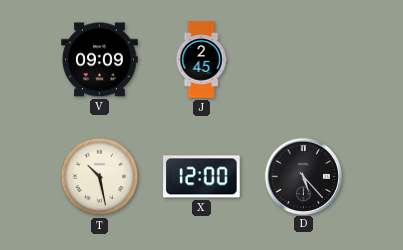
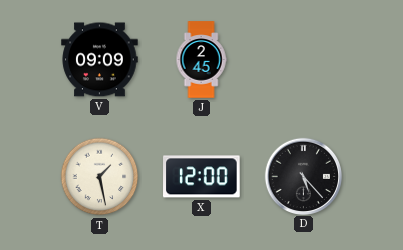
T: 10:28 -> 1:28
